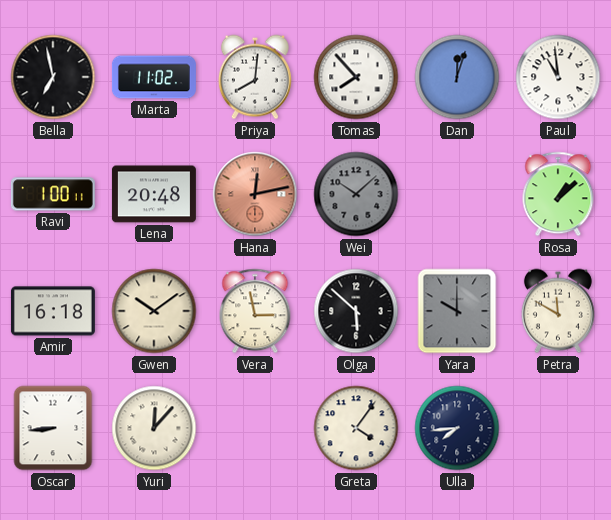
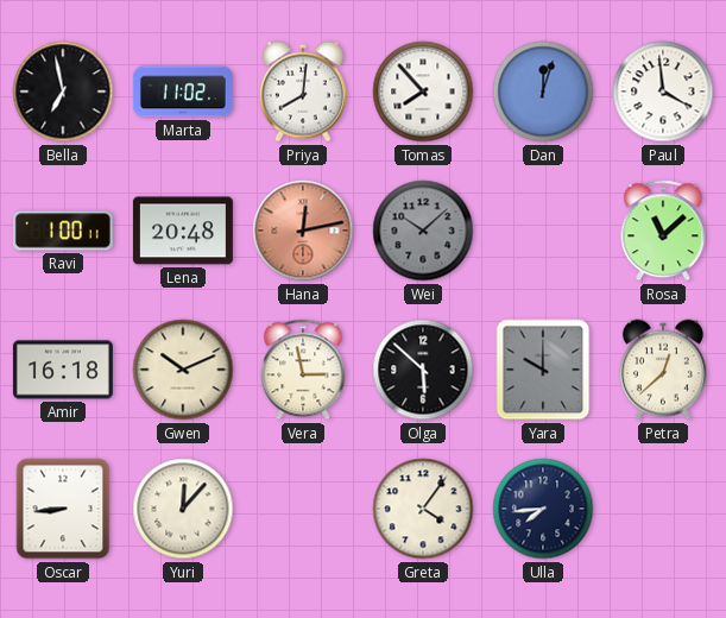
Paul: 10:59 -> 3:59
Rosa: 1:08 -> 11:08
Gwen: 10:09 -> 10:11
Petra: 11:50 -> 12:38
